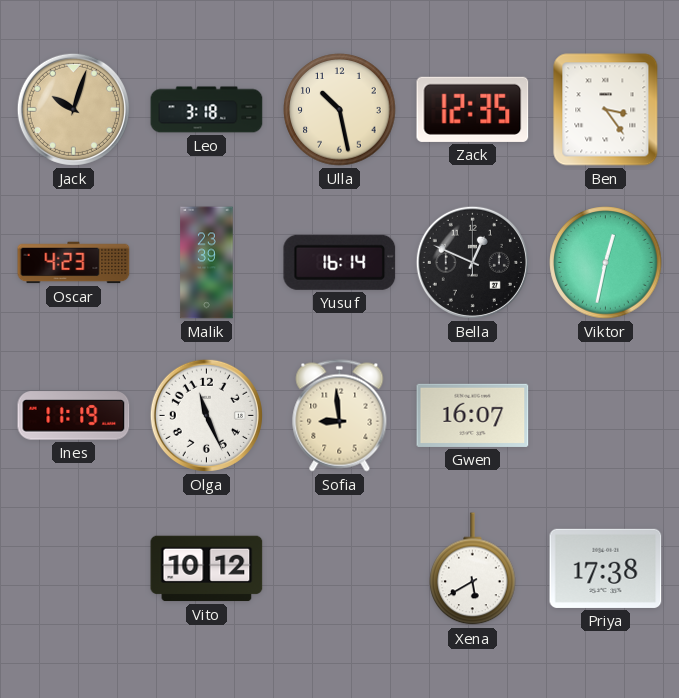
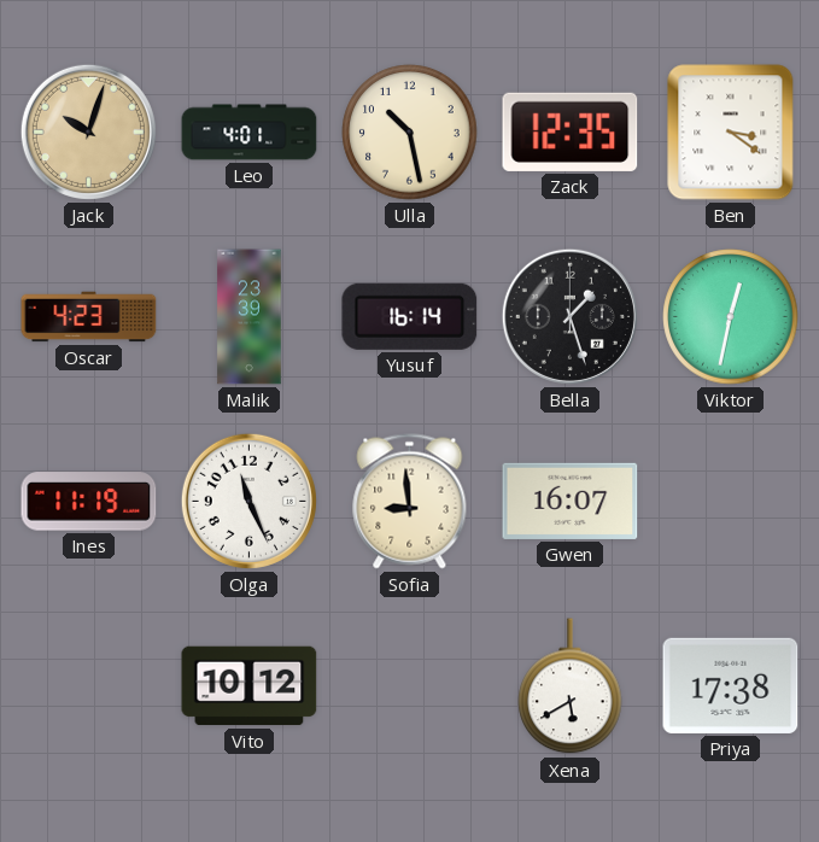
Leo: 3:18 -> 4:01
Ben: 3:24 -> 3:21
Bella: 12:49 -> 1:27
